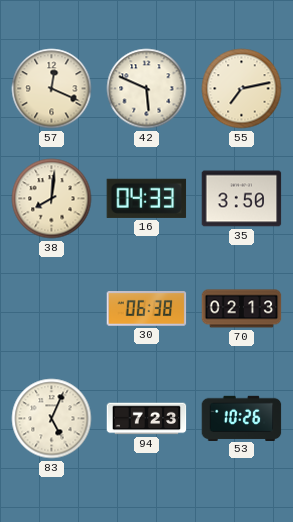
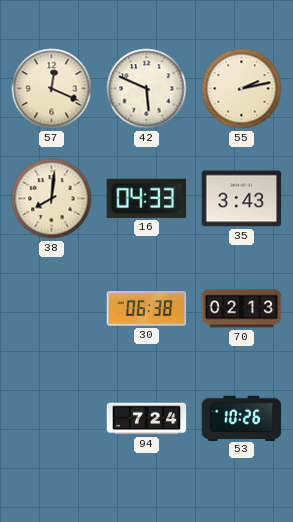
55: 7:13 -> 2:13
35: 3:50 -> 3:43
83: 5:04 -> none
94: 7:23 -> 7:24
